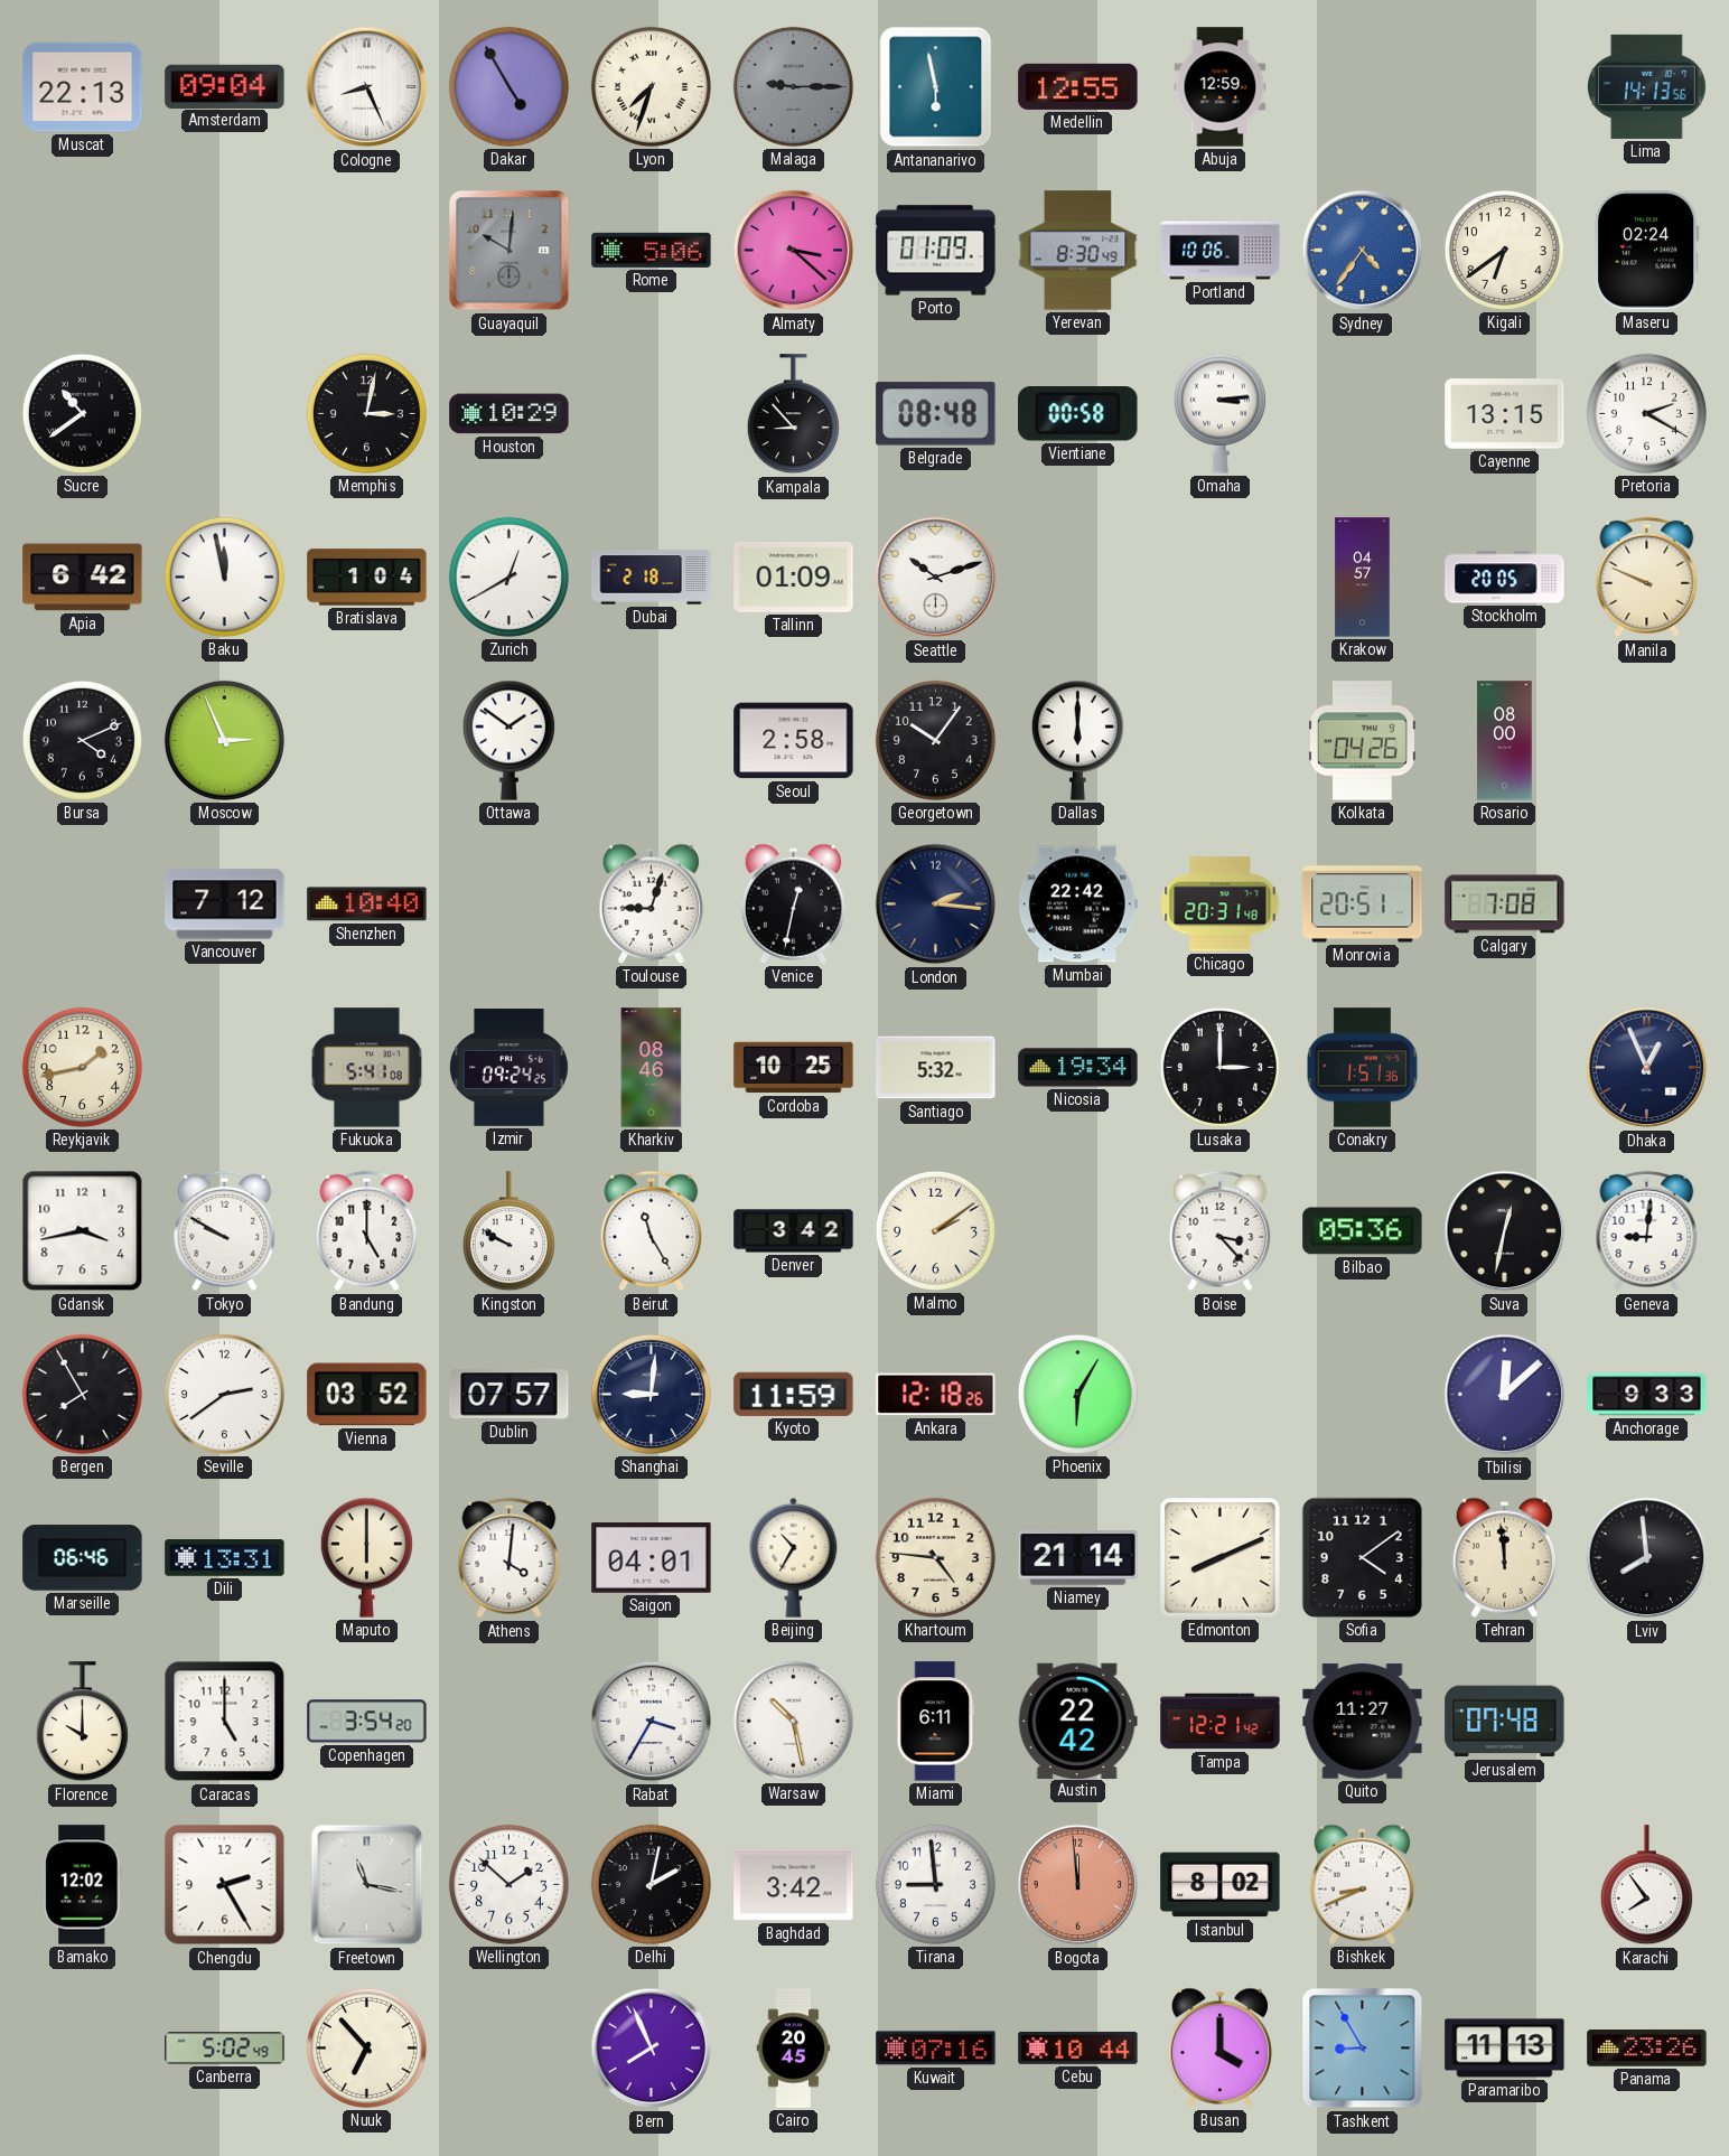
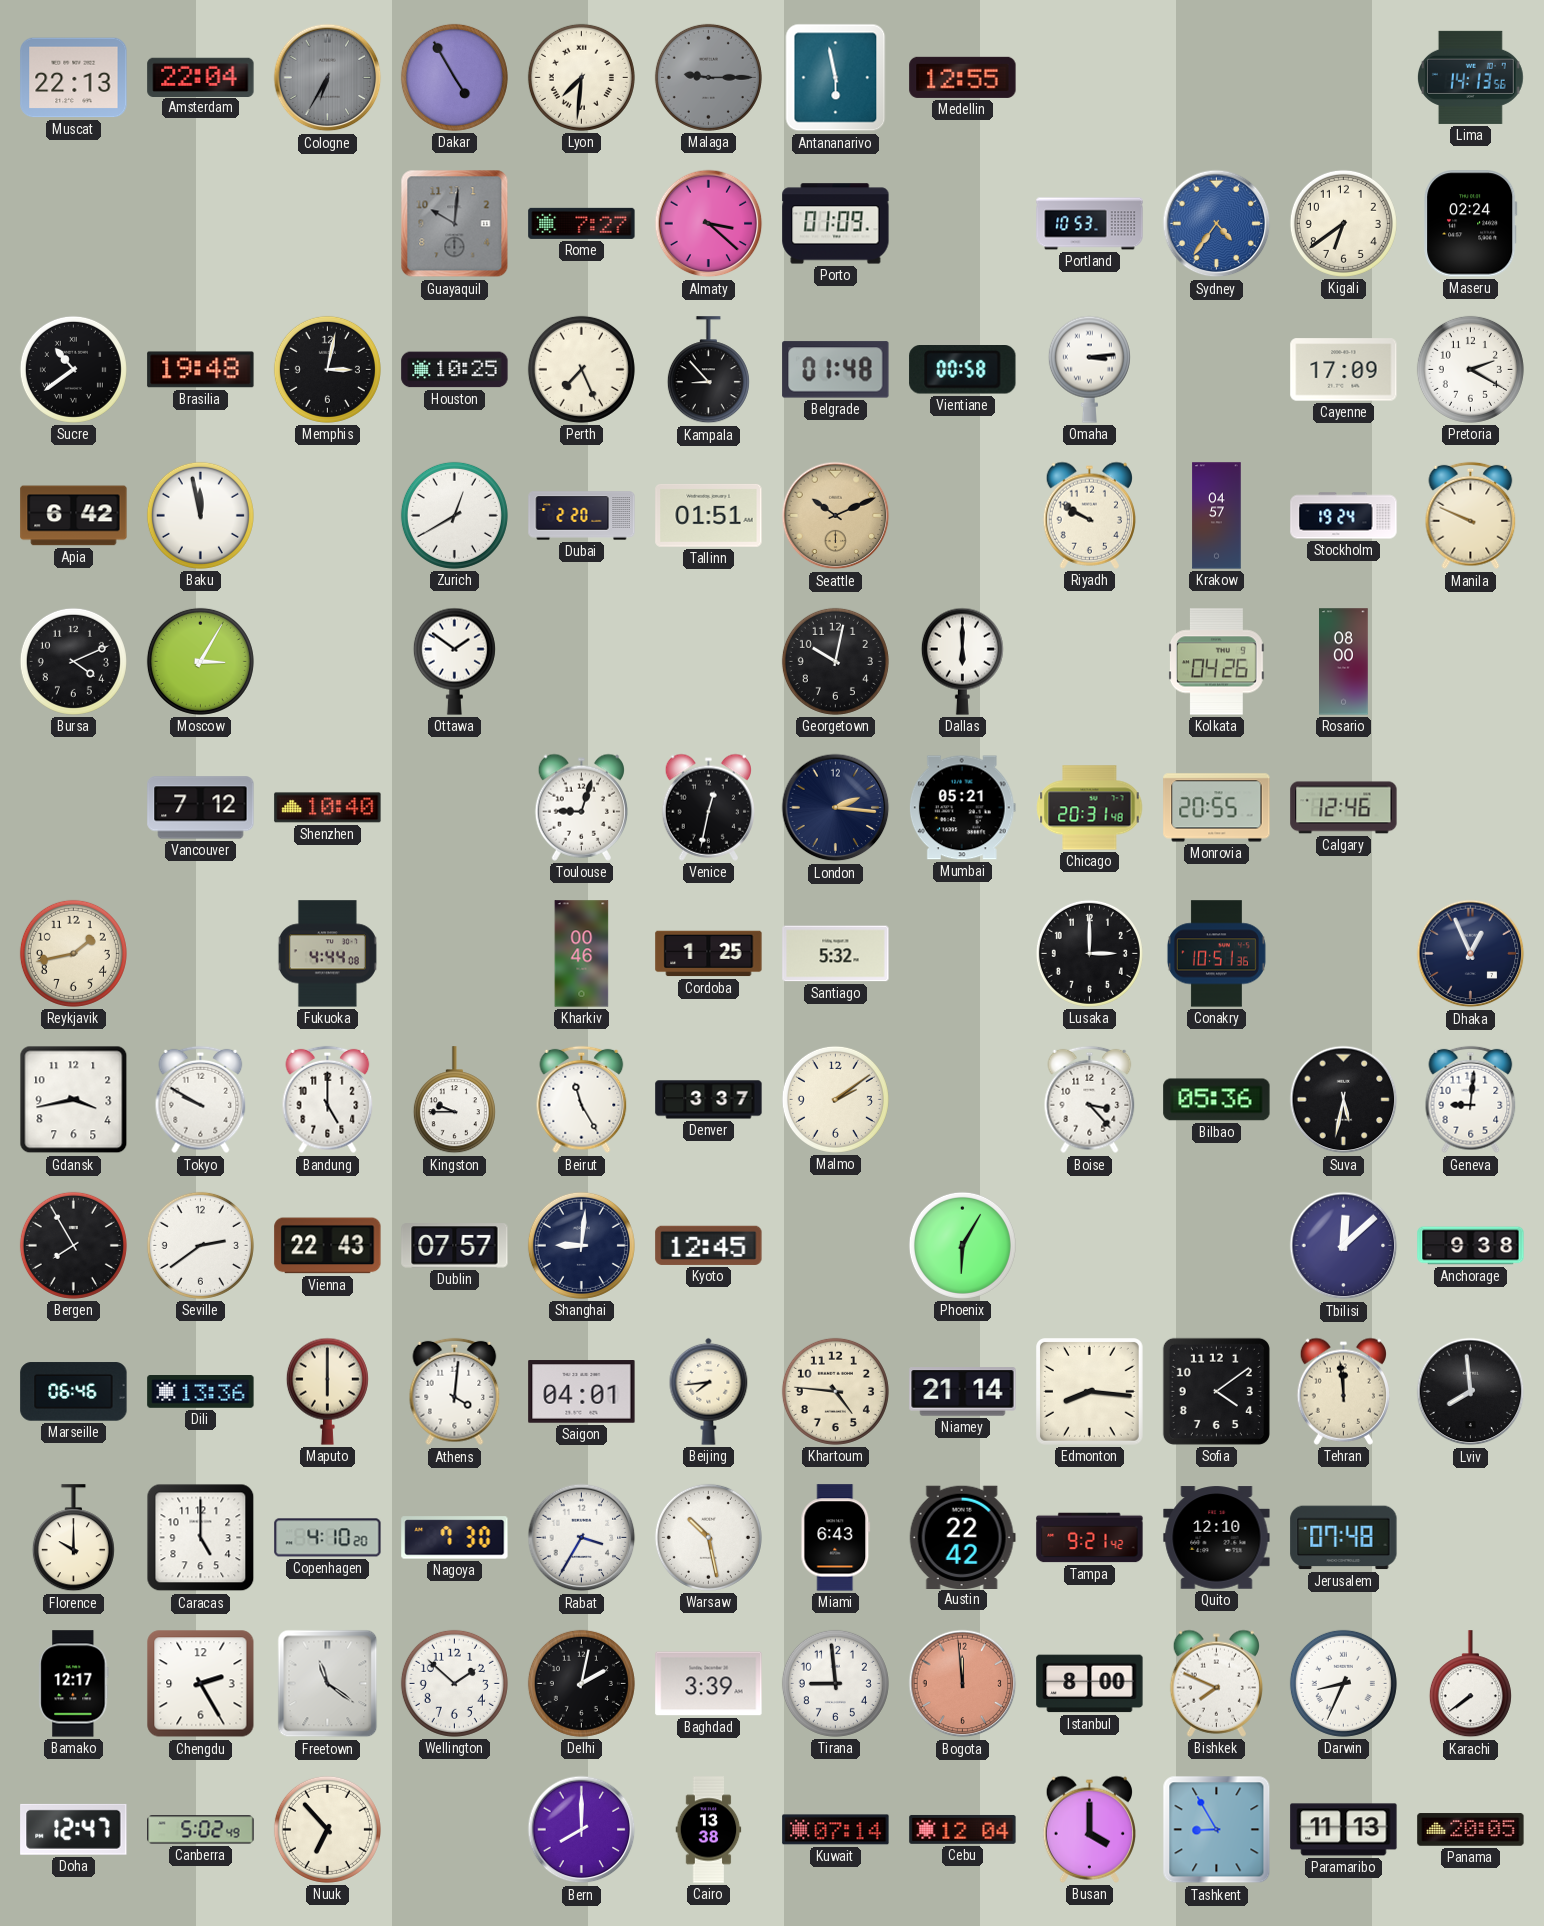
Amsterdam: 09:04 -> 22:04
Cologne: 8:26 -> 6:35
Cologne dial: white -> grey
Lyon: 7:33 -> 7:31
Abuja: 12:59 -> none
Rome: 5:06 -> 7:27
Yerevan: 8:30 -> none
Portland: 10:06 -> 10:53
Brasilia: none -> 19:48
Houston: 10:29 -> 10:25
Perth: none -> 7:26
Belgrade: 08:48 -> 01:48
Cayenne: 13:15 -> 17:09
Bratislava: 1:04 -> none
Dubai: 2:18 -> 2:20
Tallinn: 01:09 -> 01:51
Seattle: 10:12 -> 10:11
Seattle dial: white -> champagne
Riyadh: none -> 9:50
Stockholm: 20:05 -> 19:24
Moscow: 2:56 -> 3:05
Seoul: 2:58 -> none
Georgetown: 10:06 -> 10:02
Mumbai: 22:42 -> 05:21
Monrovia: 20:51 -> 20:55
Calgary: 7:08 -> 12:46
Fukuoka: 5:41 -> 4:44
Izmir: 09:24 -> none
Kharkiv: 08:46 -> 00:46
Cordoba: 10:25 -> 1:25
Nicosia: 19:34 -> none
Conakry: 1:51 -> 10:51
Kingston: 9:50 -> 9:45
Denver: 3:42 -> 3:37
Suva: 12:32 -> 5:32
Vienna: 03:52 -> 22:43
Kyoto: 11:59 -> 12:45
Ankara: 12:18 -> none
Anchorage: 9:33 -> 9:38
Dili: 13:31 -> 13:36
Beijing: 10:35 -> 7:44
Edmonton: 8:11 -> 8:16
Copenhagen: 3:54 -> 4:10
Nagoya: none -> 7:30
Miami: 6:11 -> 6:43
Tampa: 12:21 -> 9:21
Quito: 11:27 -> 12:10
Bamako: 12:02 -> 12:17
Freetown: 11:17 -> 11:21
Baghdad: 3:42 -> 3:39
Istanbul: 8:02 -> 8:00
Bishkek: 8:41 -> 7:49
Darwin: none -> 8:34
Karachi: 7:54 -> 7:39
Doha: none -> 12:47
Bern: 7:56 -> 8:00
Cairo: 20:45 -> 13:38
Kuwait: 07:16 -> 07:14
Cebu: 10:44 -> 12:04
Panama: 23:26 -> 20:05
